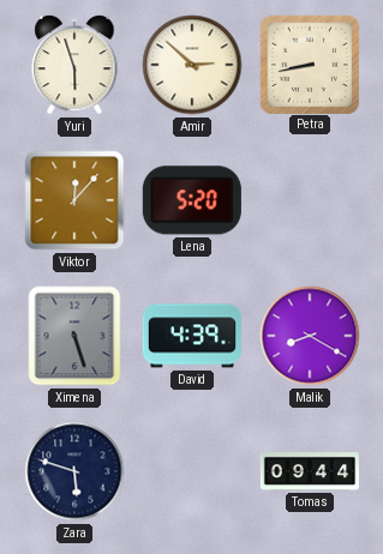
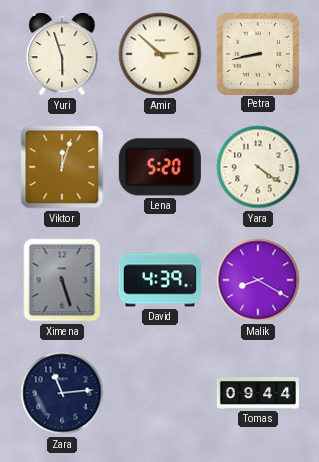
Viktor: 12:07 -> 12:03
Yara: none -> 4:21
Zara: 5:48 -> 11:14
